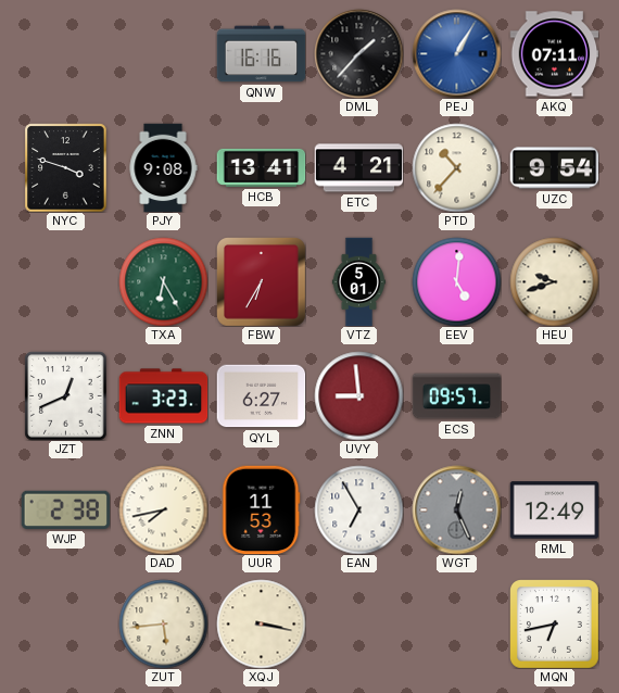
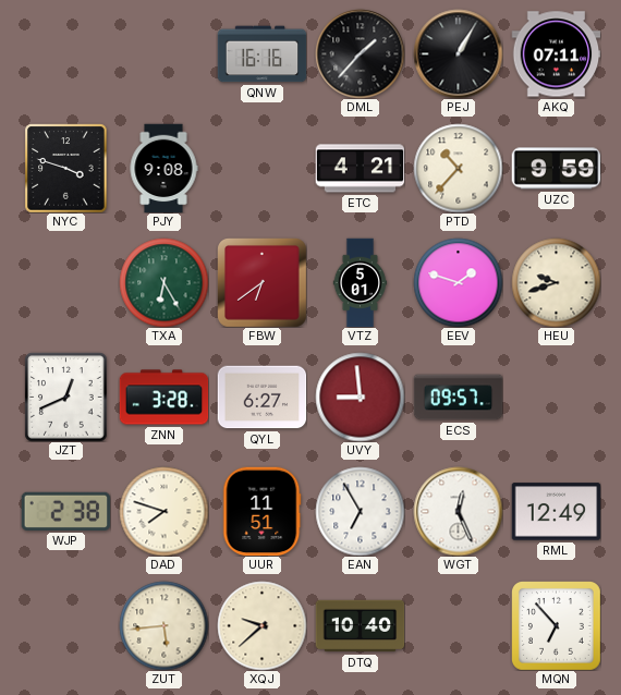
PEJ dial: blue -> black
HCB: 13:41 -> none
UZC: 9:54 -> 9:59
FBW: 6:35 -> 6:39
EEV: 5:01 -> 1:48
ZNN: 3:23 -> 3:28
DAD: 7:43 -> 7:48
UUR: 11:53 -> 11:51
WGT dial: grey -> white
XQJ: 3:17 -> 9:38
DTQ: none -> 10:40
MQN: 6:43 -> 6:53
